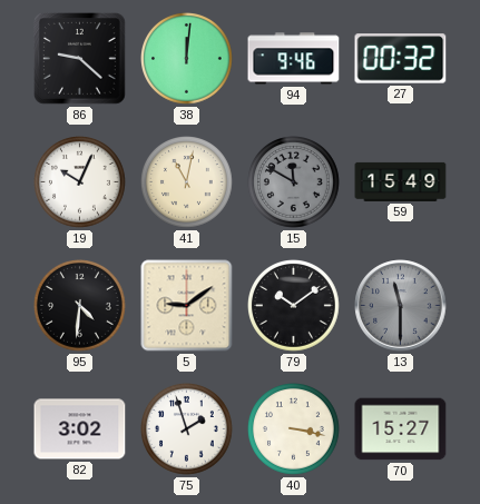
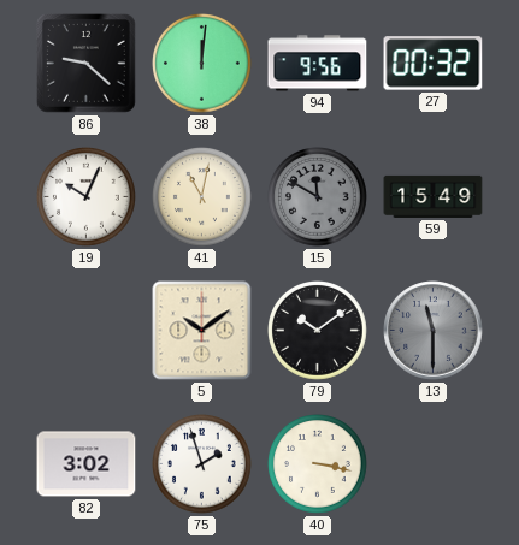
94: 9:46 -> 9:56
95: 4:31 -> none
5: 9:09 -> 10:09
70: 15:27 -> none
